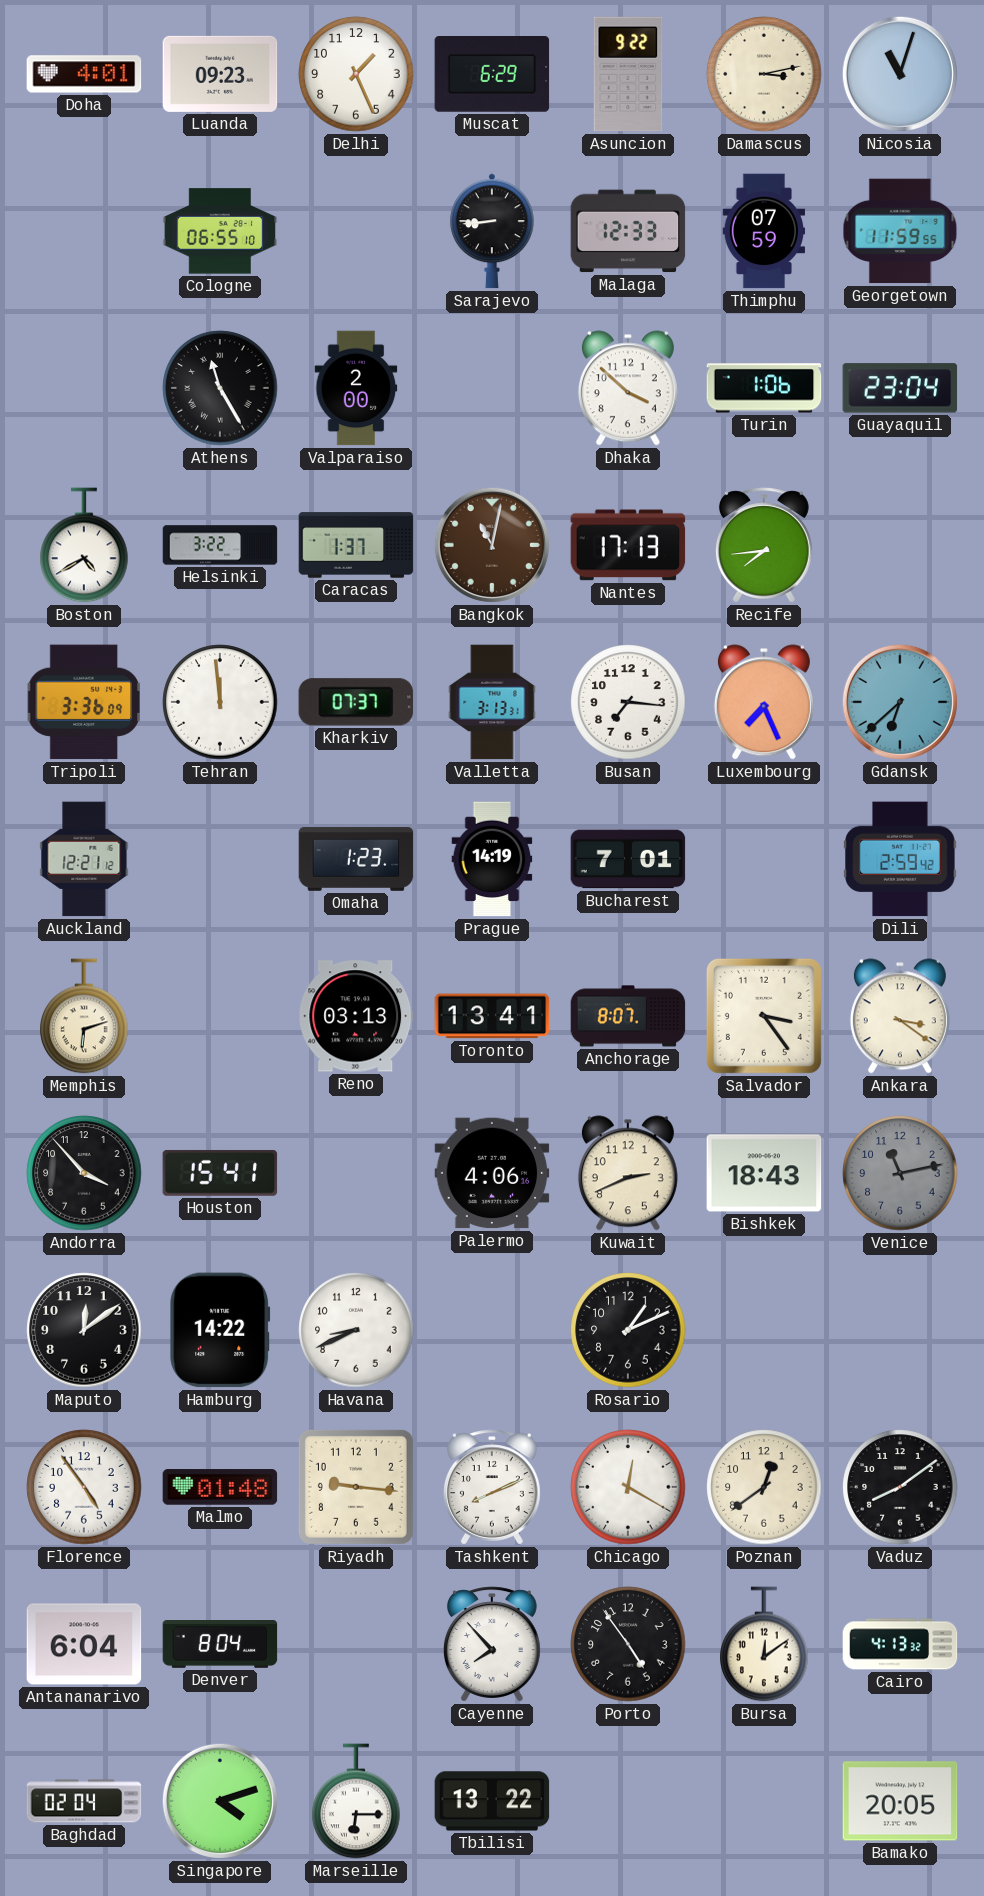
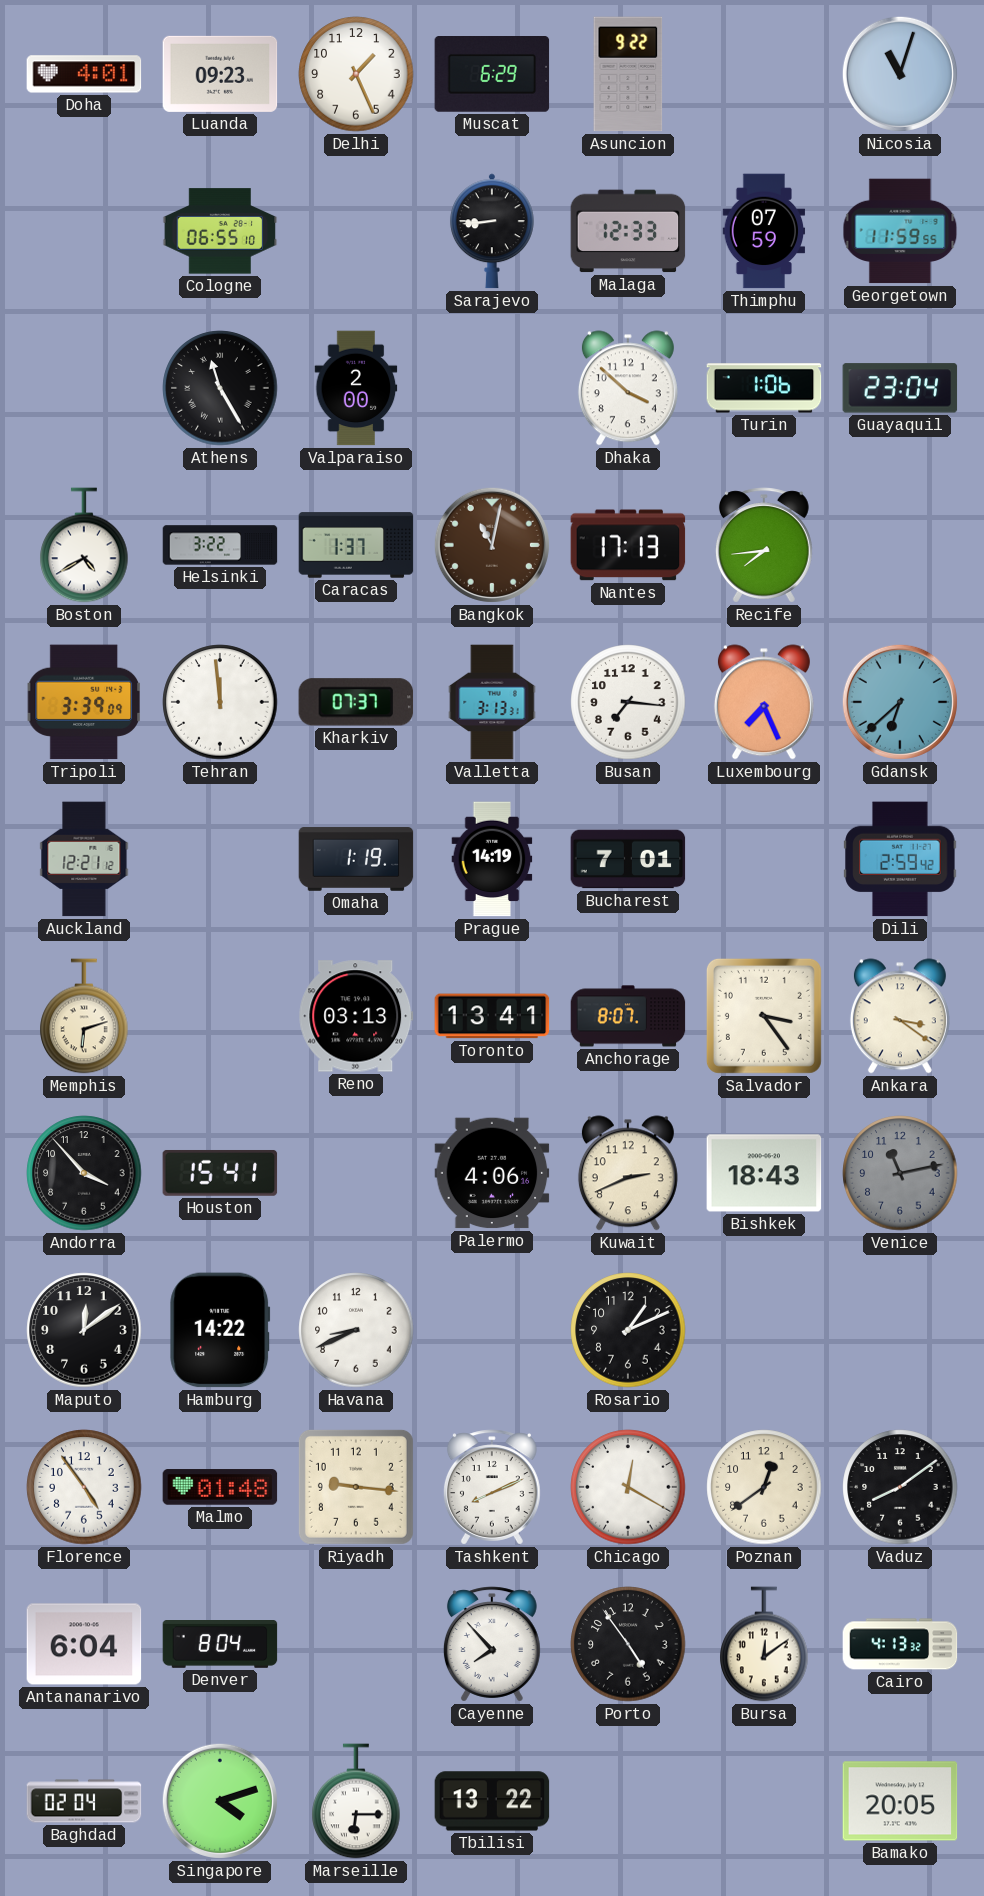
Damascus: 3:13 -> none
Tripoli: 3:36 -> 3:39
Omaha: 1:23 -> 1:19
